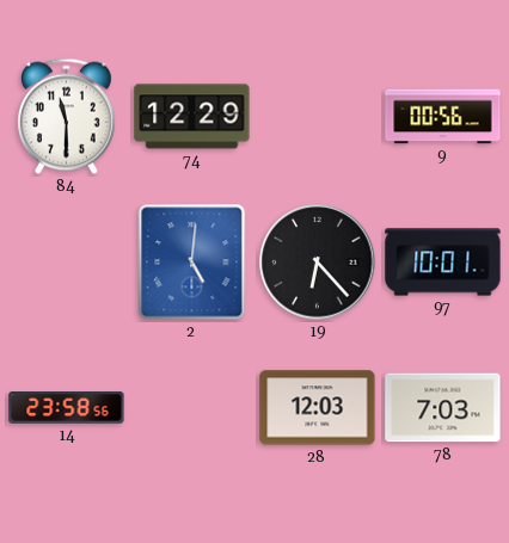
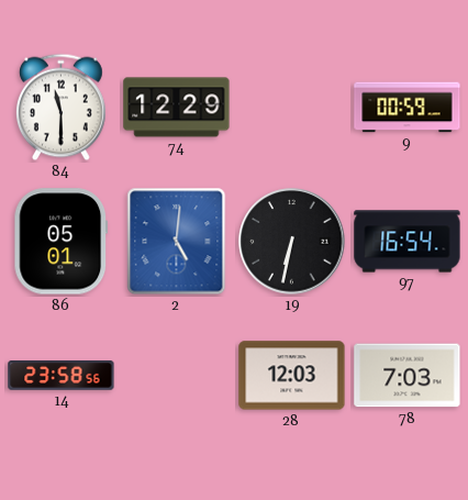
9: 00:56 -> 00:59
86: none -> 05:01
19: 6:23 -> 6:32
97: 10:01 -> 16:54
